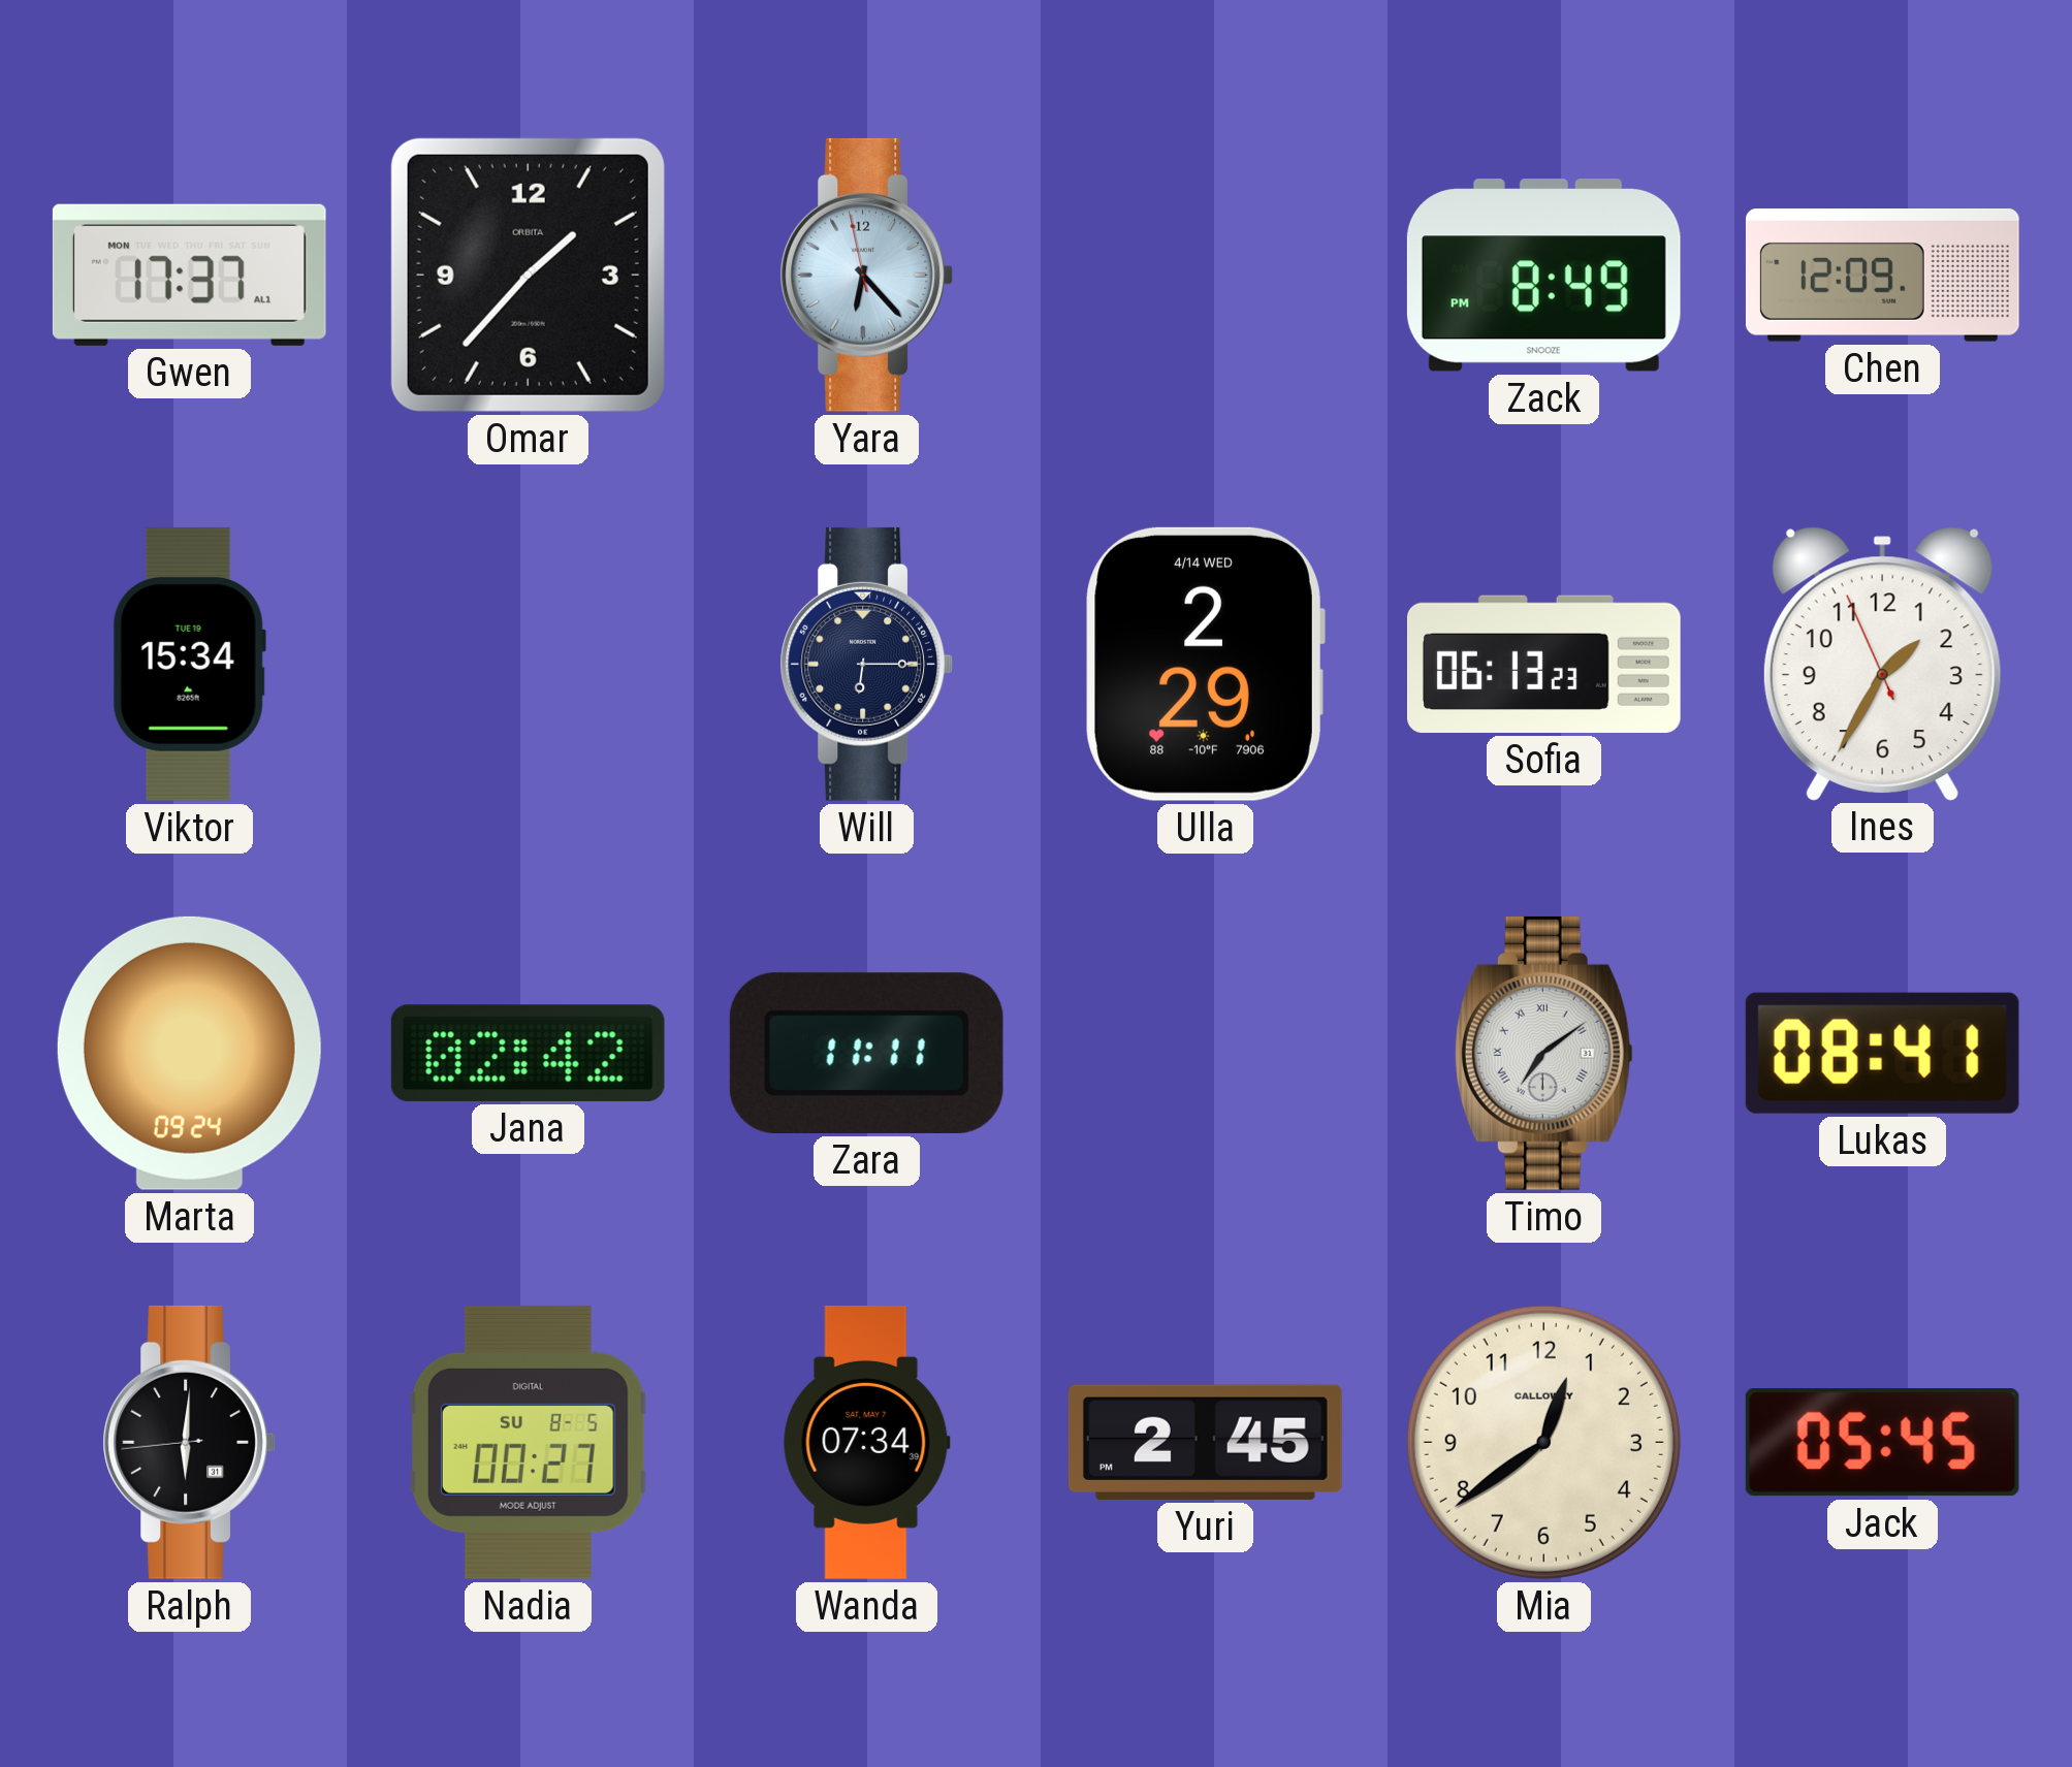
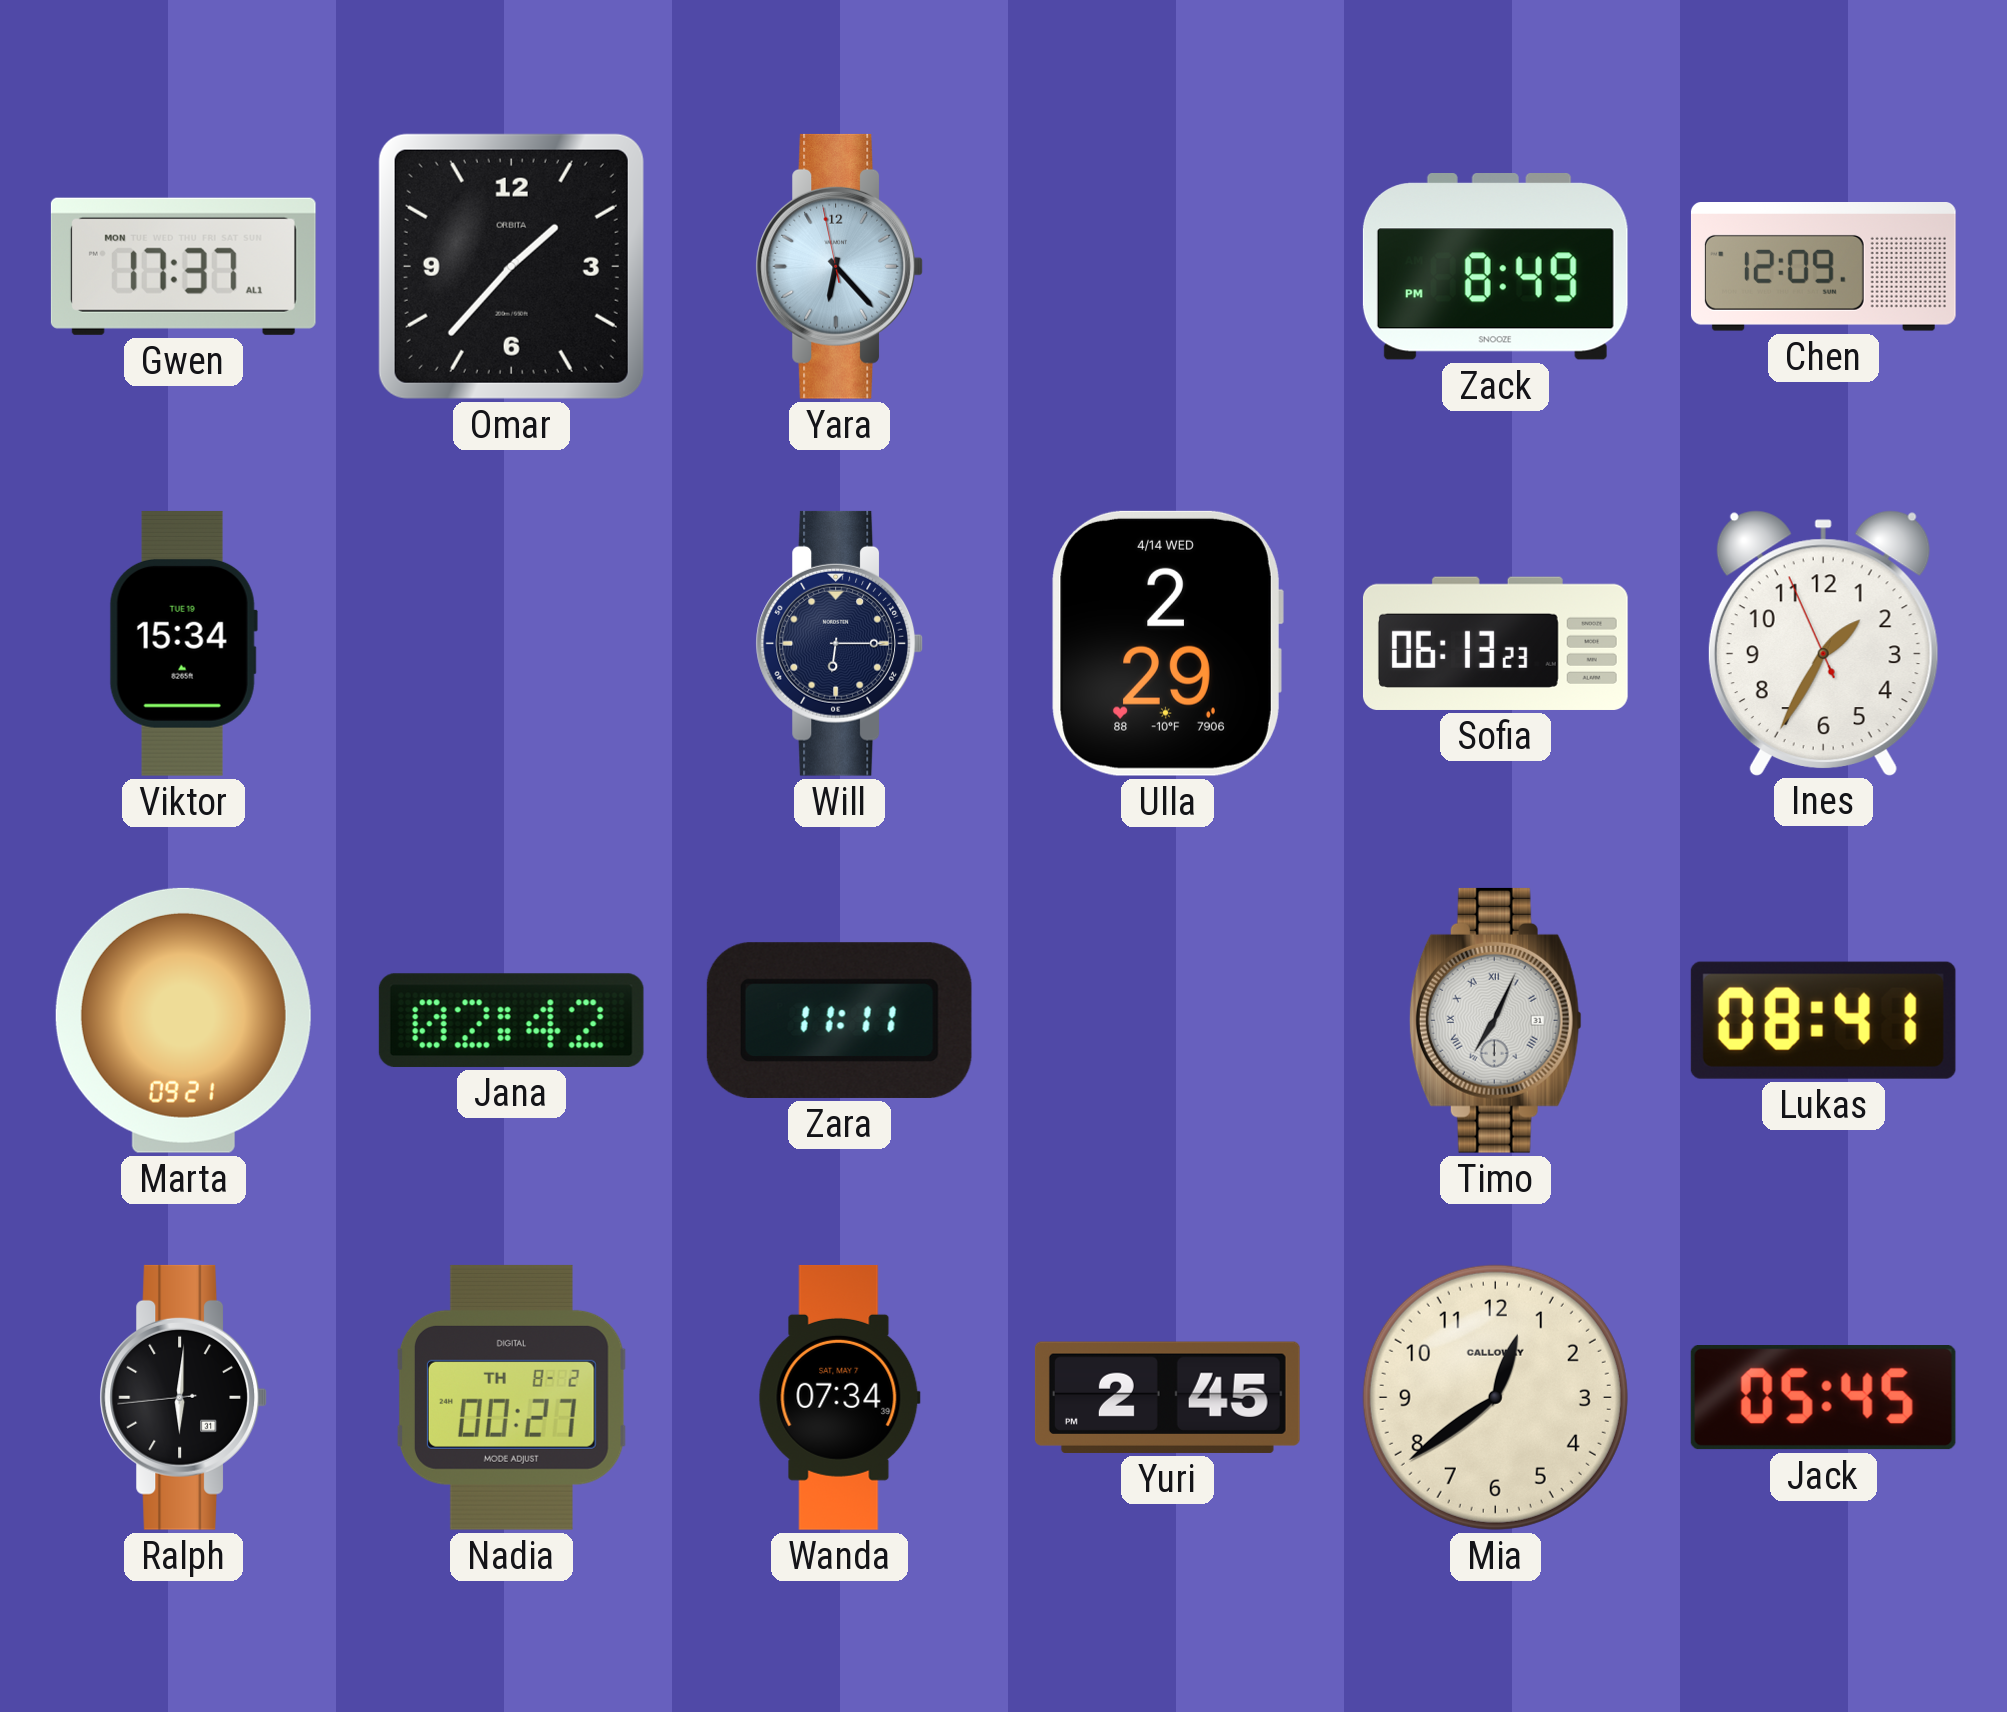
Marta: 09:24 -> 09:21
Timo: 7:09 -> 7:04
Nadia date: SU 8-5 -> TH 8-2
